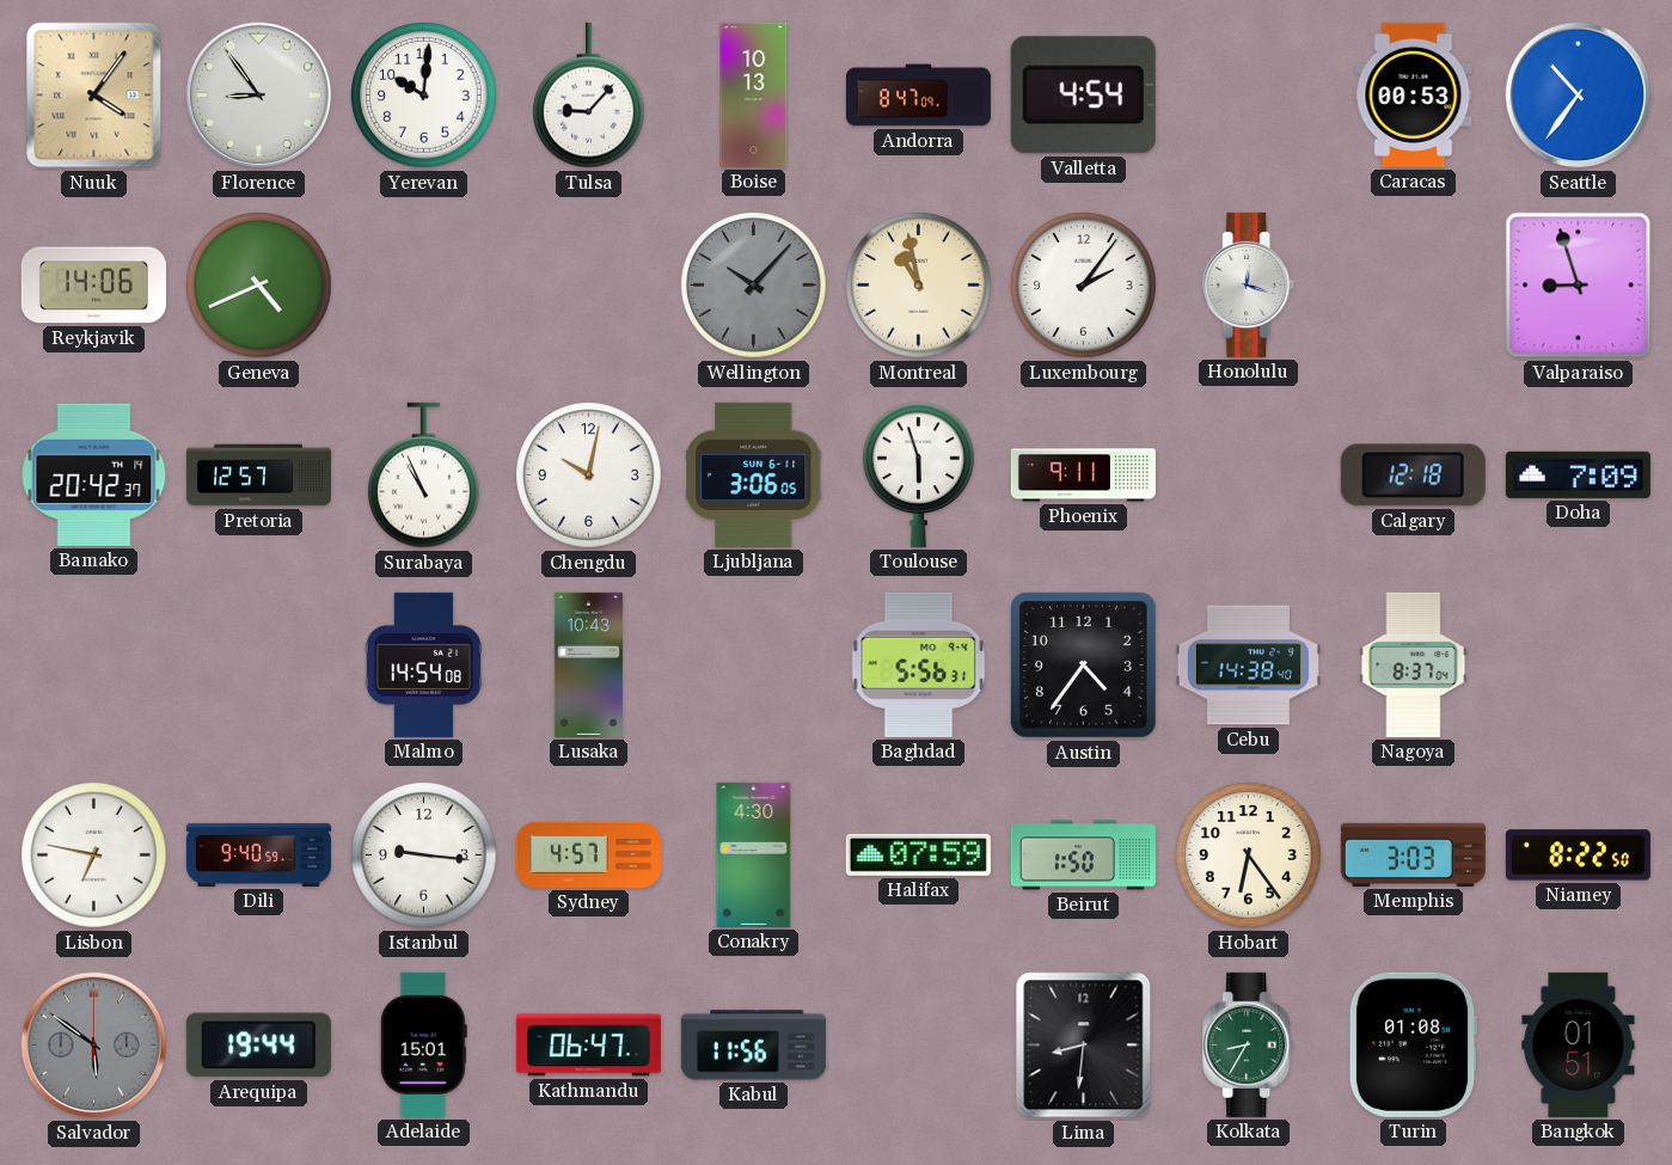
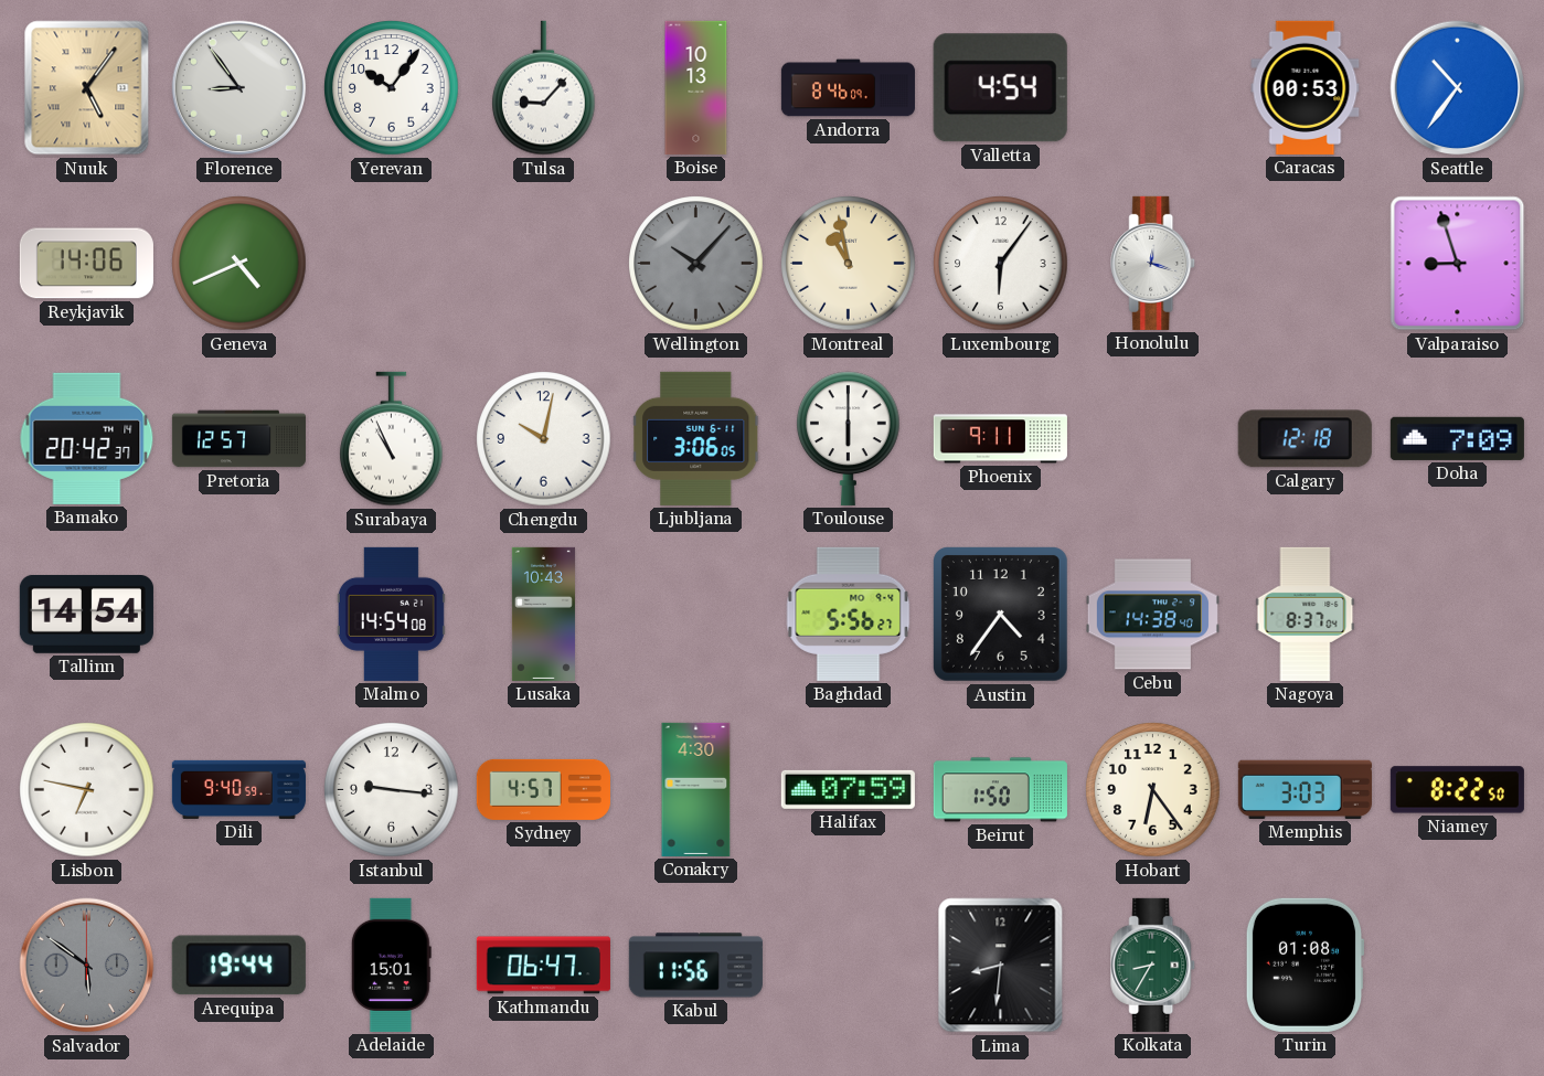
Nuuk: 4:06 -> 5:06
Yerevan: 10:01 -> 10:06
Andorra: 8:47 -> 8:46
Luxembourg: 2:06 -> 6:06
Toulouse: 5:57 -> 6:00
Tallinn: none -> 14:54
Baghdad: 5:56:31 -> 5:56:27
Bangkok: 01:51 -> none
